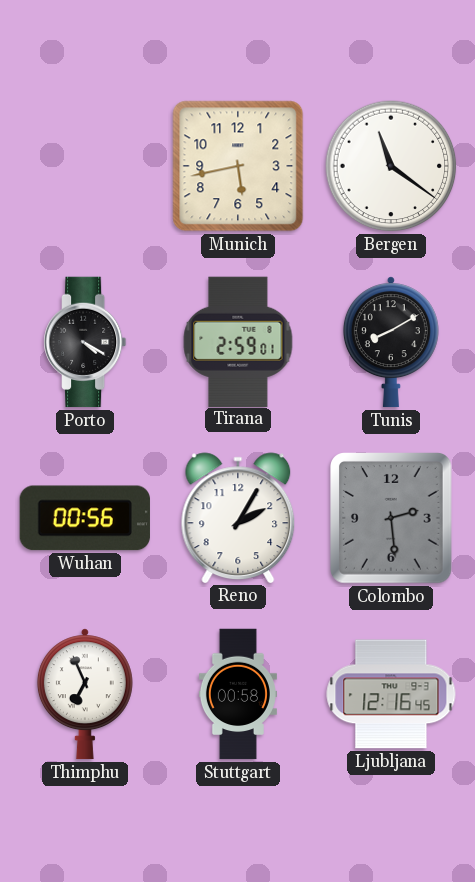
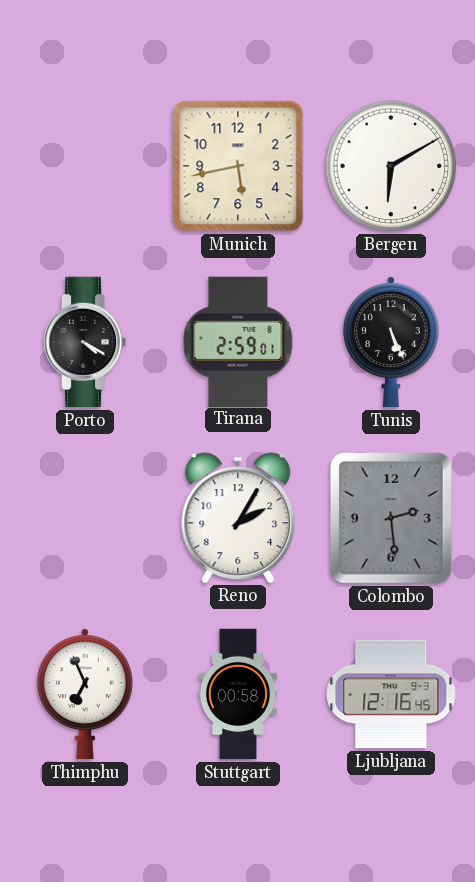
Bergen: 11:21 -> 6:10
Tunis: 8:10 -> 5:26
Wuhan: 00:56 -> none
